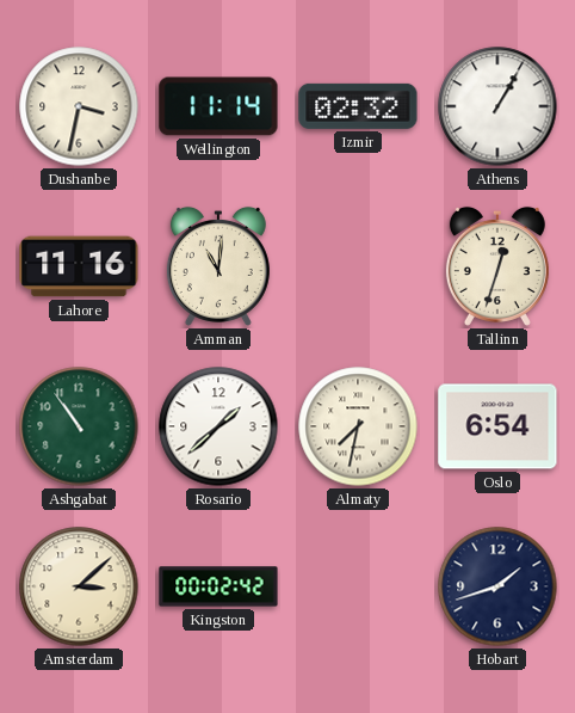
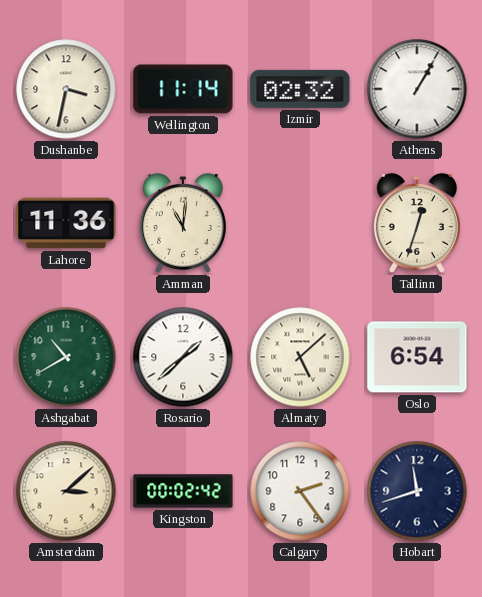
Lahore: 11:16 -> 11:36
Ashgabat: 10:54 -> 10:40
Almaty: 7:32 -> 5:08
Calgary: none -> 2:24
Hobart: 1:42 -> 11:42
